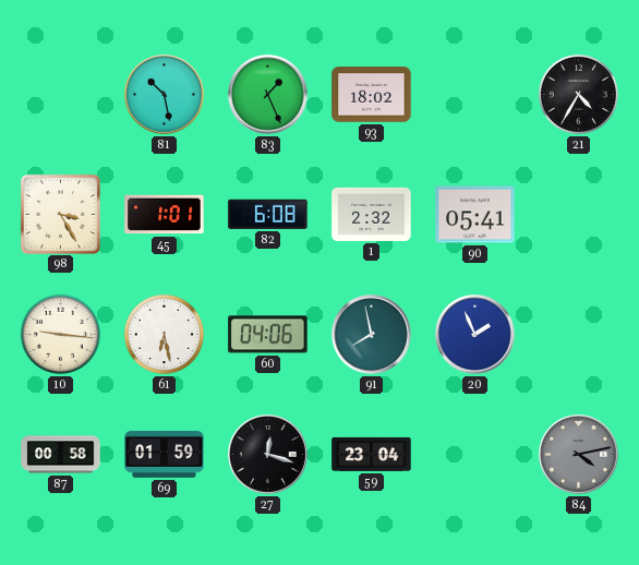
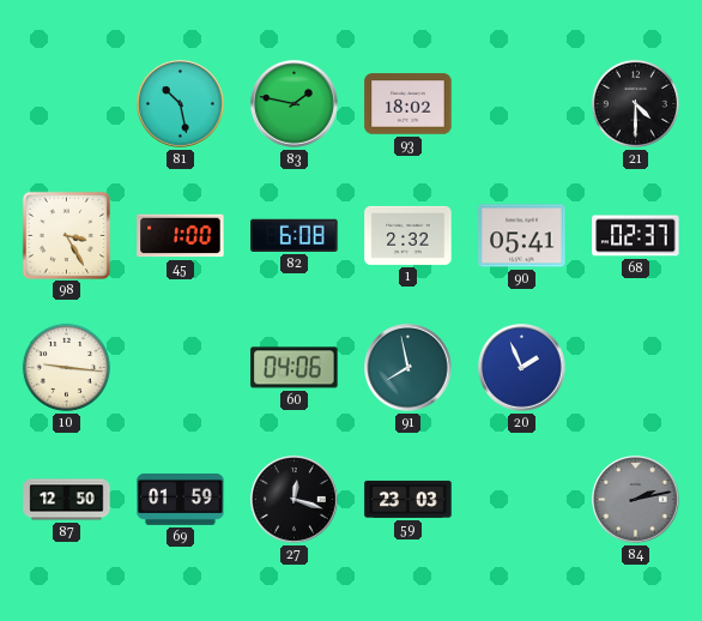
83: 1:26 -> 1:47
21: 4:35 -> 4:30
45: 1:01 -> 1:00
68: none -> 02:37
61: 6:28 -> none
87: 00:58 -> 12:50
59: 23:04 -> 23:03
84: 4:13 -> 2:13
